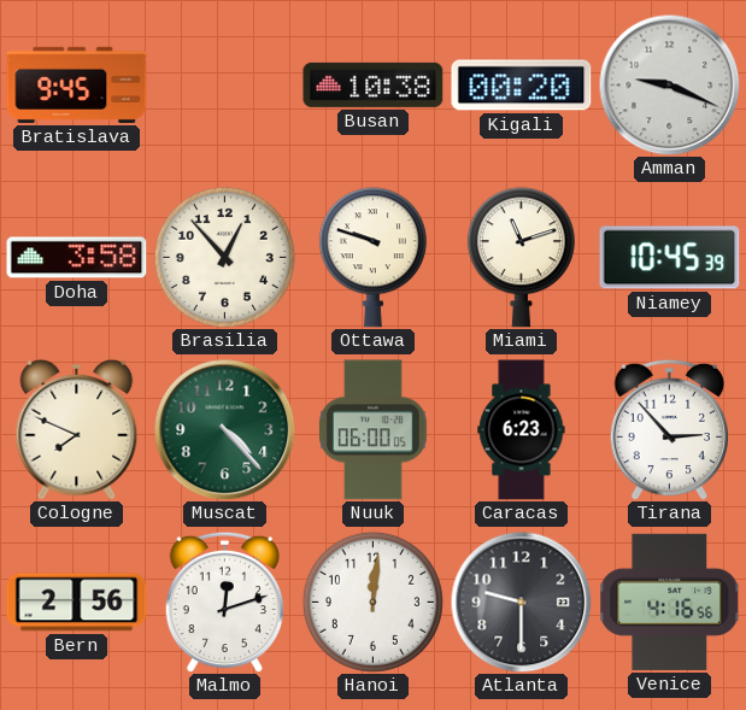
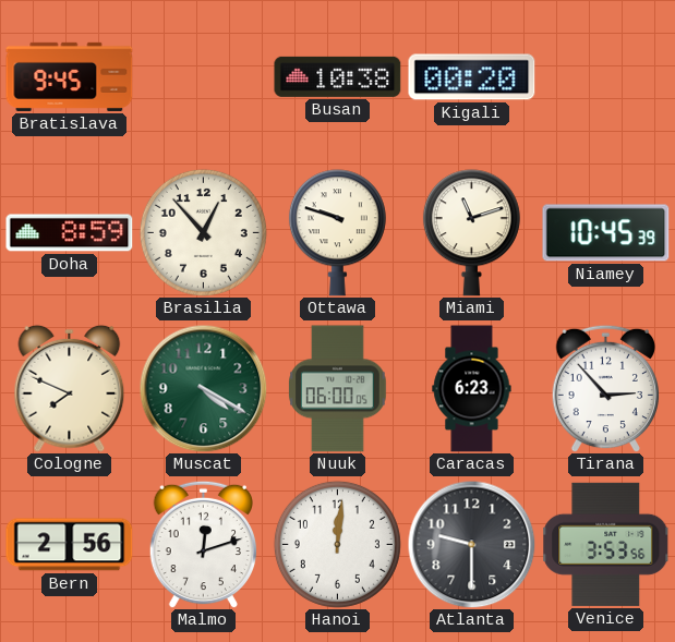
Amman: 9:19 -> none
Doha: 3:58 -> 8:59
Muscat: 4:23 -> 4:20
Venice: 4:16 -> 3:53
